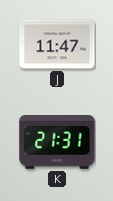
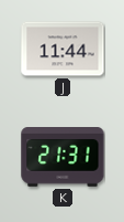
J: 11:47 -> 11:44
